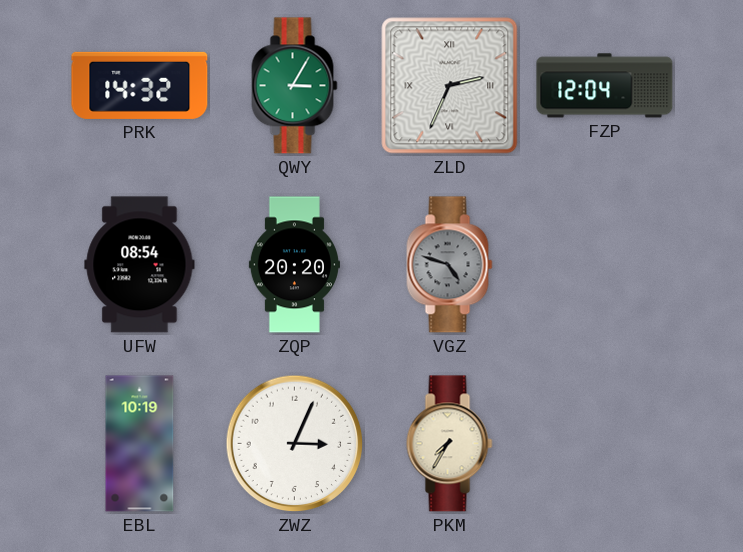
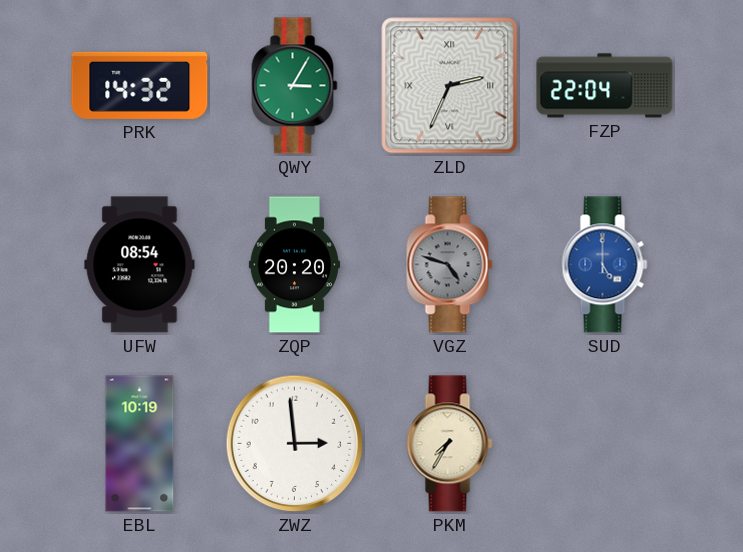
FZP: 12:04 -> 22:04
SUD: none -> 5:00
ZWZ: 3:04 -> 2:59
